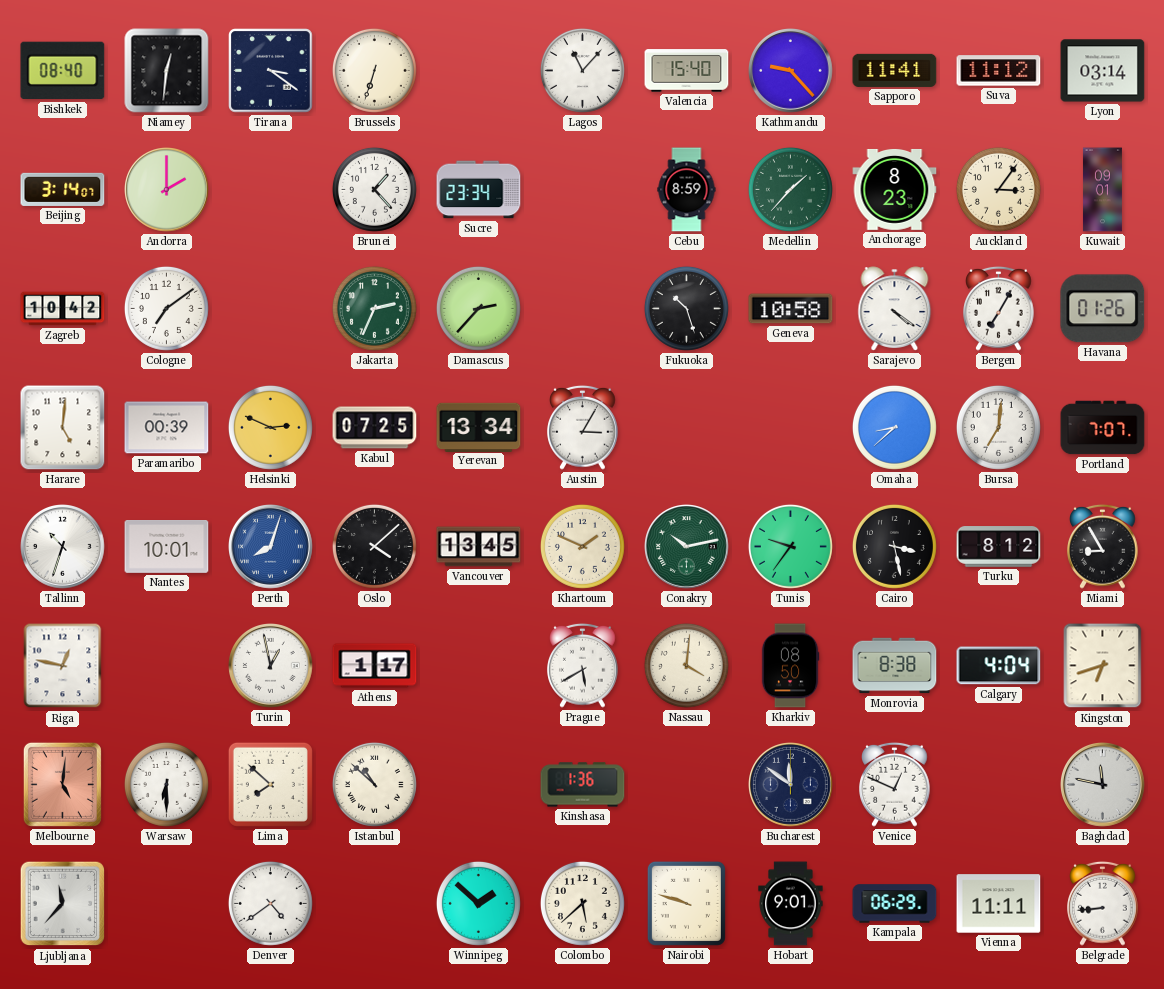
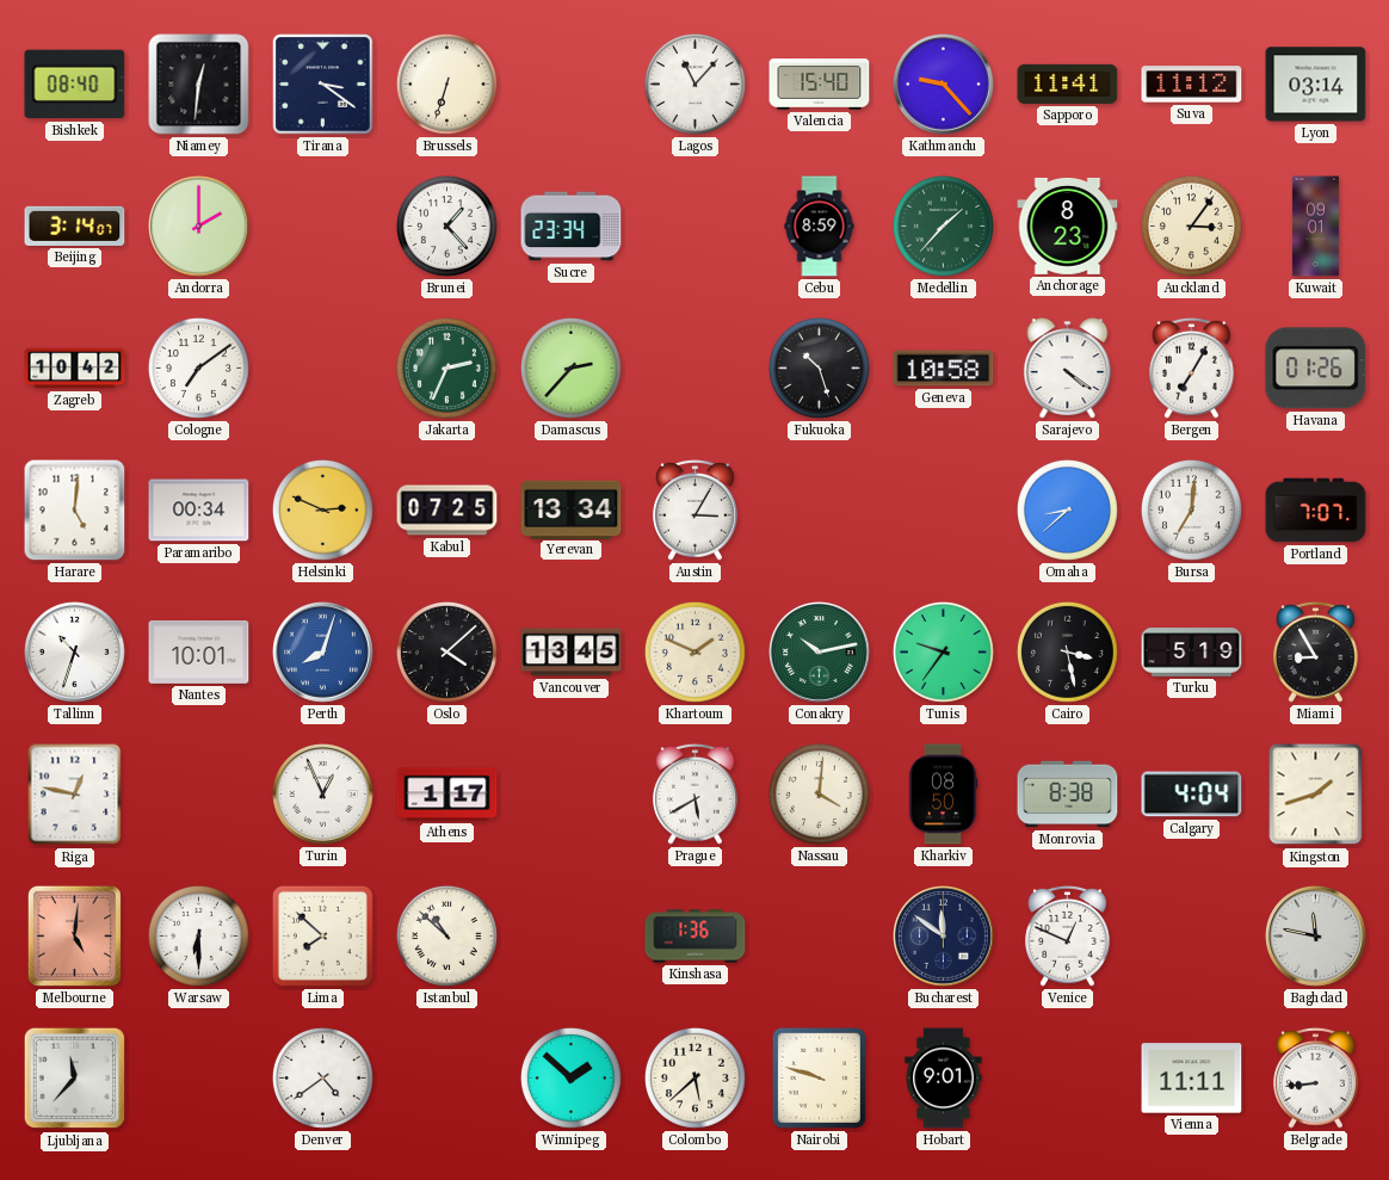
Paramaribo: 00:39 -> 00:34
Turku: 8:12 -> 5:19
Turin: 12:58 -> 12:56
Kingston: 6:42 -> 1:42
Kampala: 06:29 -> none
